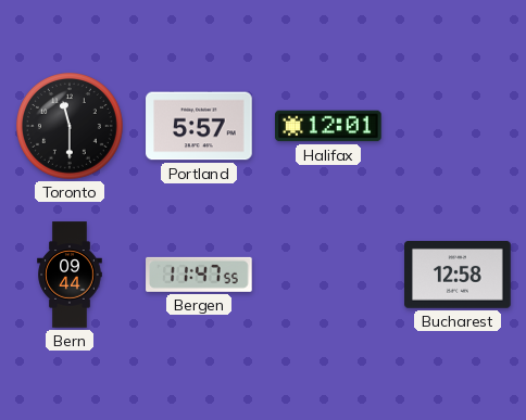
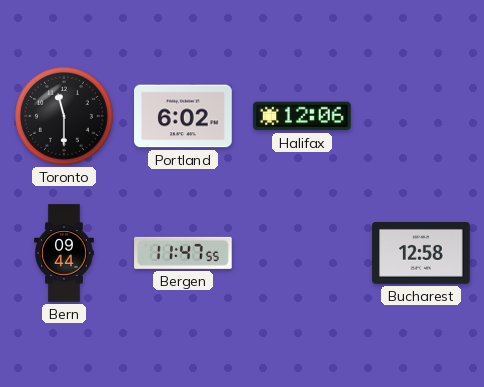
Portland: 5:57 -> 6:02
Halifax: 12:01 -> 12:06
